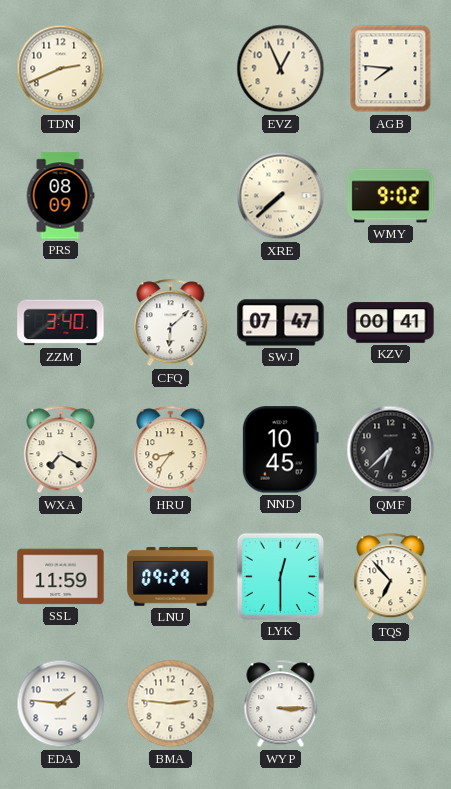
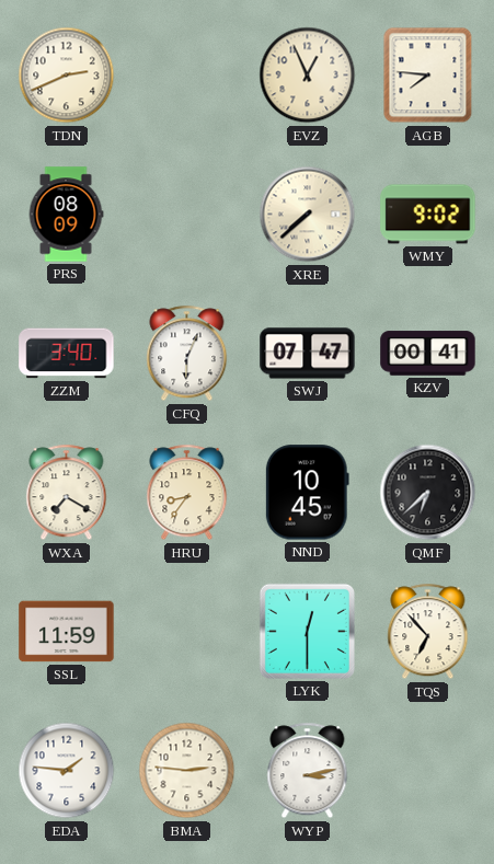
CFQ: 6:08 -> 6:04
LNU: 09:29 -> none
WYP: 3:15 -> 3:13
